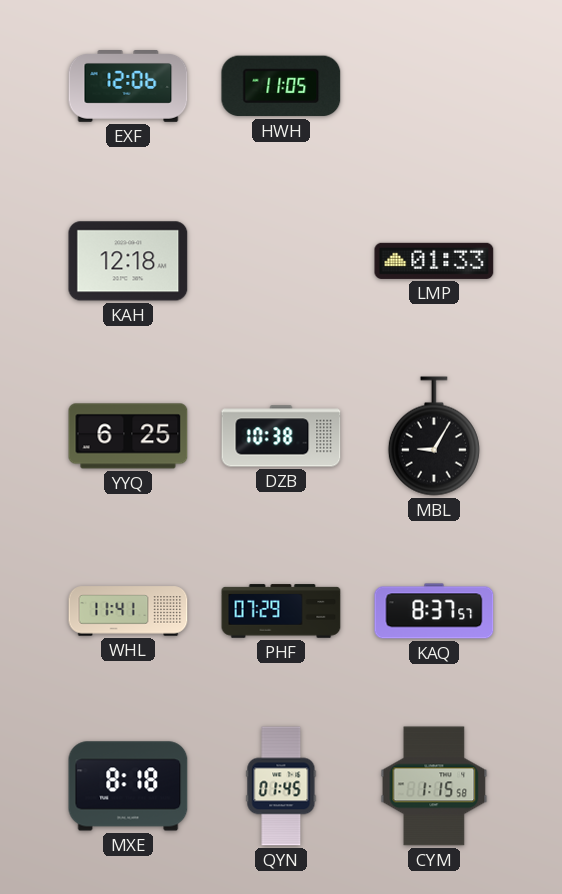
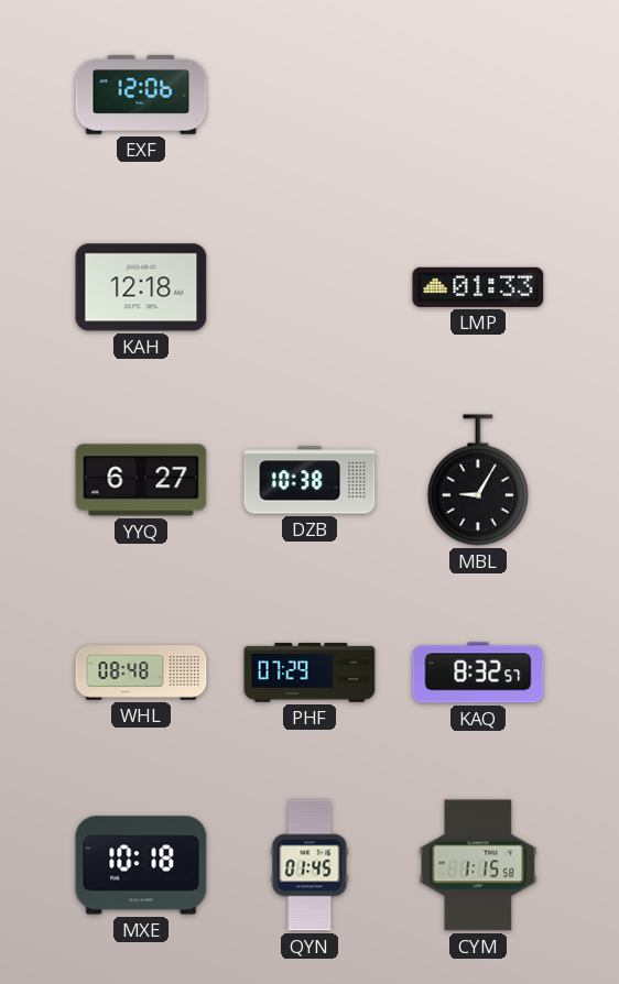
HWH: 11:05 -> none
YYQ: 6:25 -> 6:27
WHL: 11:41 -> 08:48
KAQ: 8:37 -> 8:32
MXE: 8:18 -> 10:18
